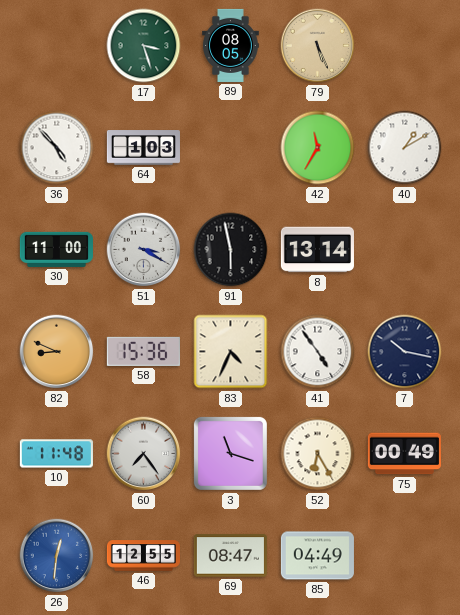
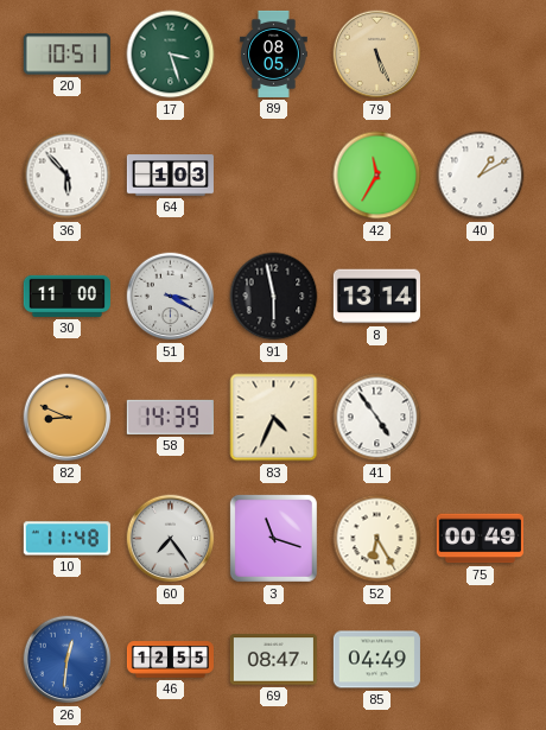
20: none -> 10:51
36: 4:53 -> 5:53
58: 15:36 -> 14:39
7: 10:17 -> none
